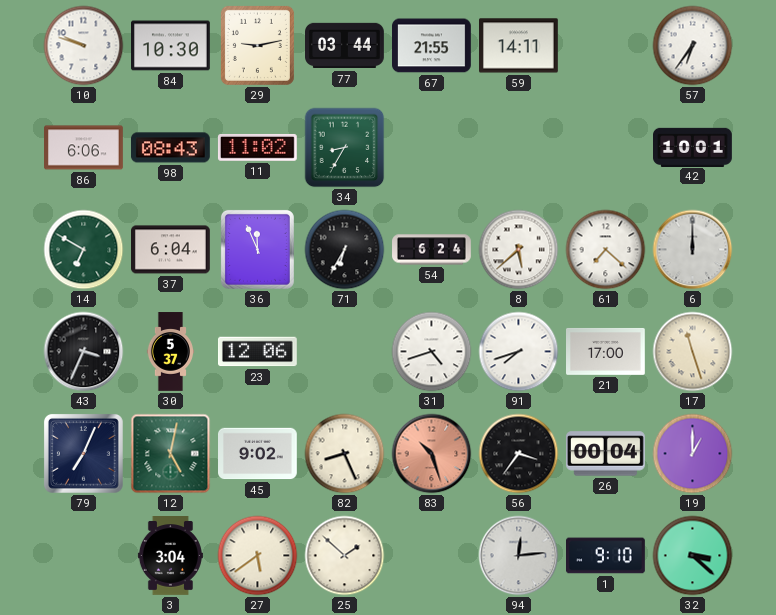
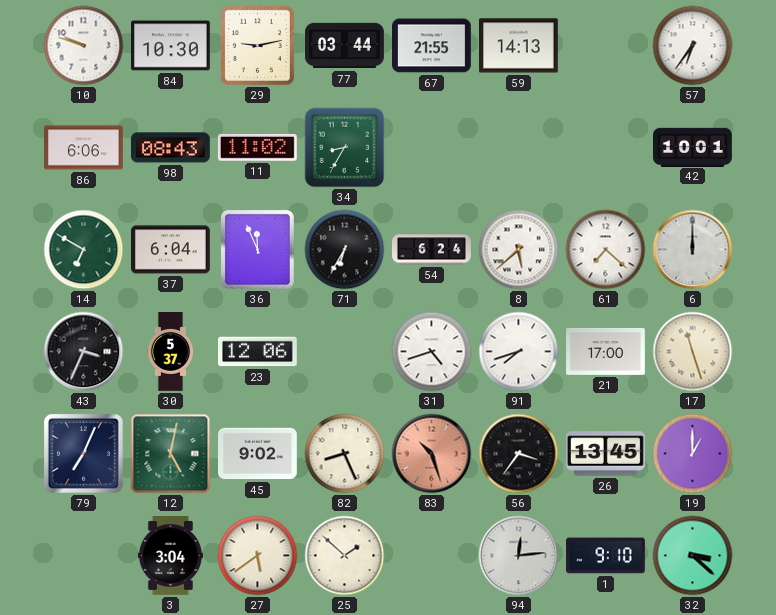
59: 14:11 -> 14:13
26: 00:04 -> 13:45
